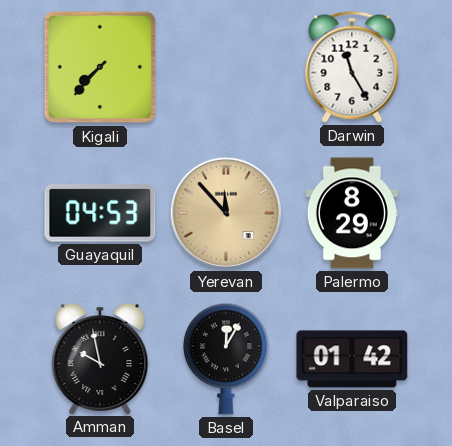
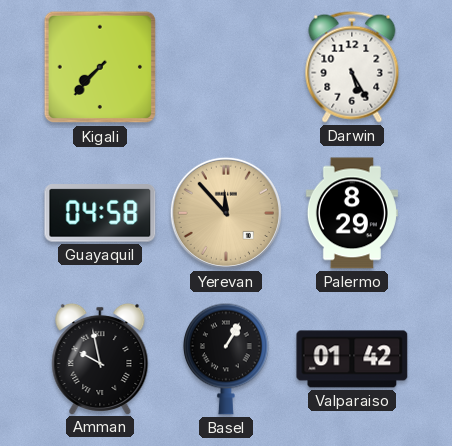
Darwin: 11:25 -> 5:25
Guayaquil: 04:53 -> 04:58
Basel: 12:05 -> 1:05
